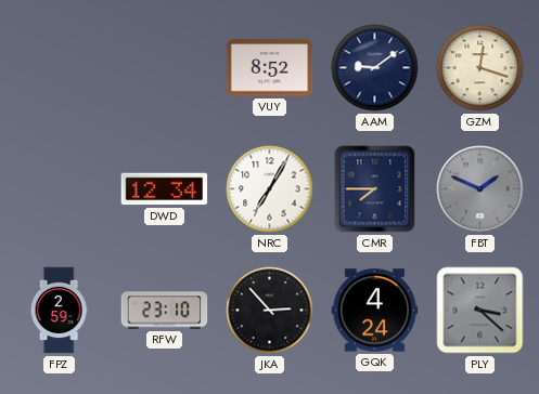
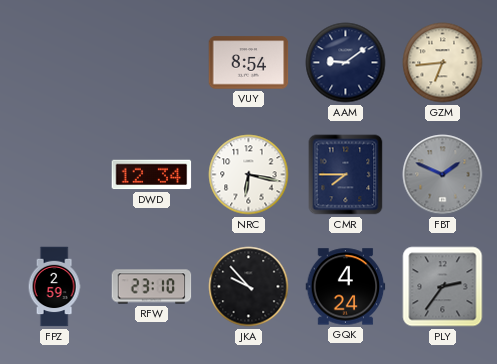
VUY: 8:52 -> 8:54
GZM: 12:18 -> 6:44
NRC: 7:05 -> 6:17
JKA: 2:53 -> 9:53
PLY: 3:22 -> 2:36
